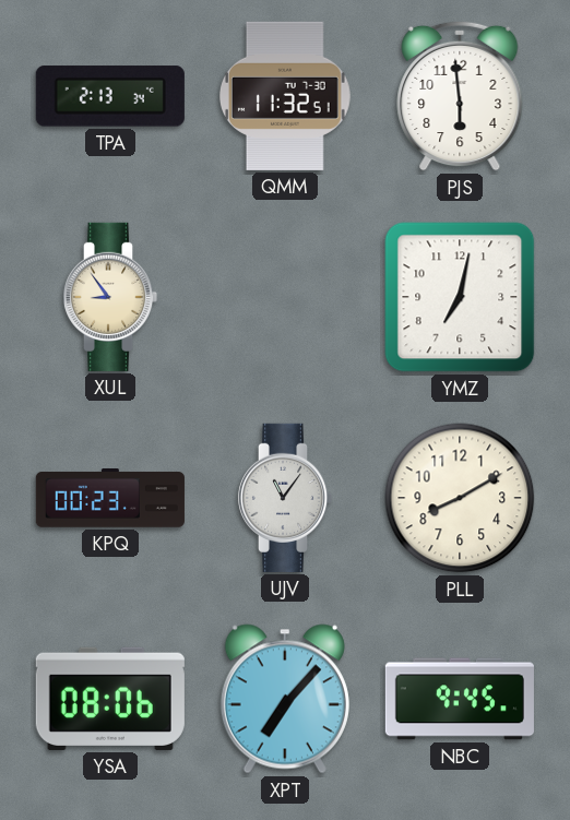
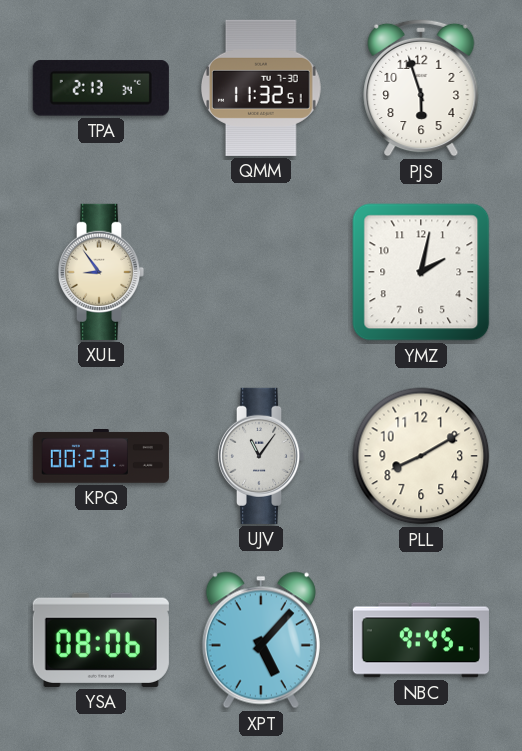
PJS: 5:59 -> 5:57
YMZ: 7:02 -> 2:02
XPT: 7:07 -> 5:07
